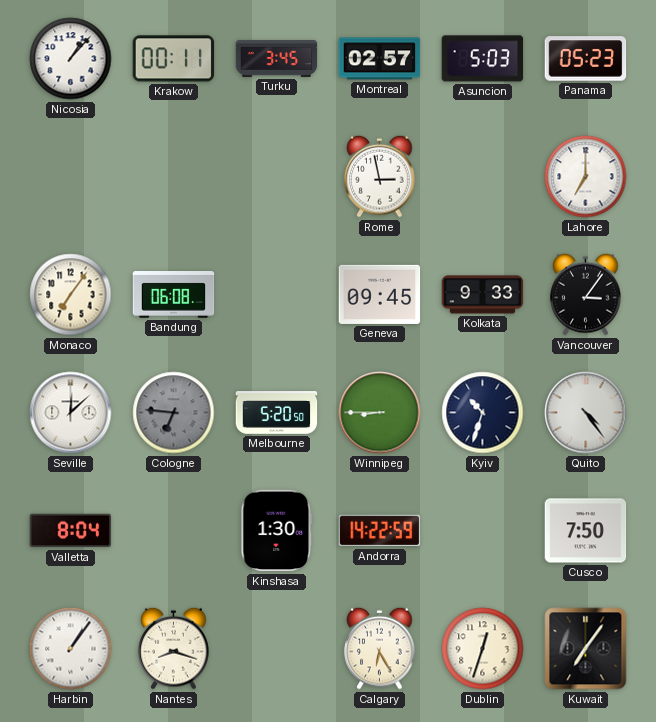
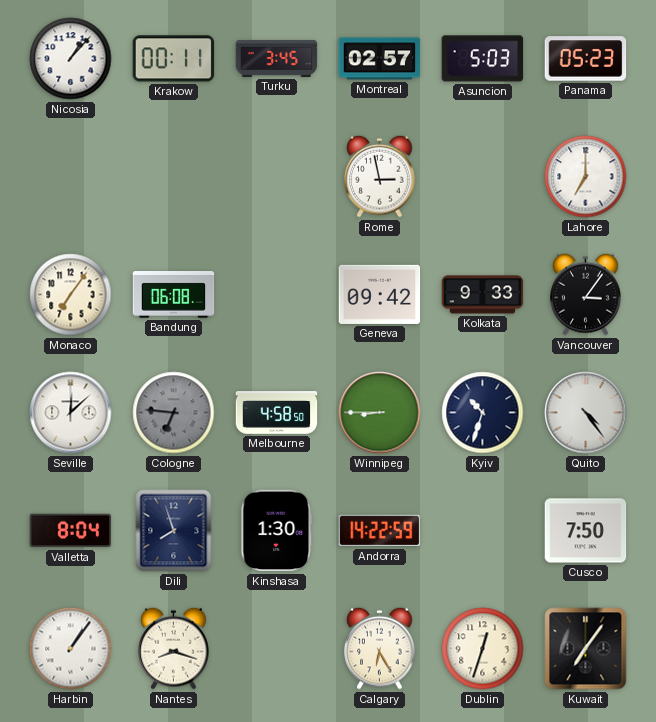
Geneva: 09:45 -> 09:42
Melbourne: 5:20 -> 4:58
Dili: none -> 7:57
